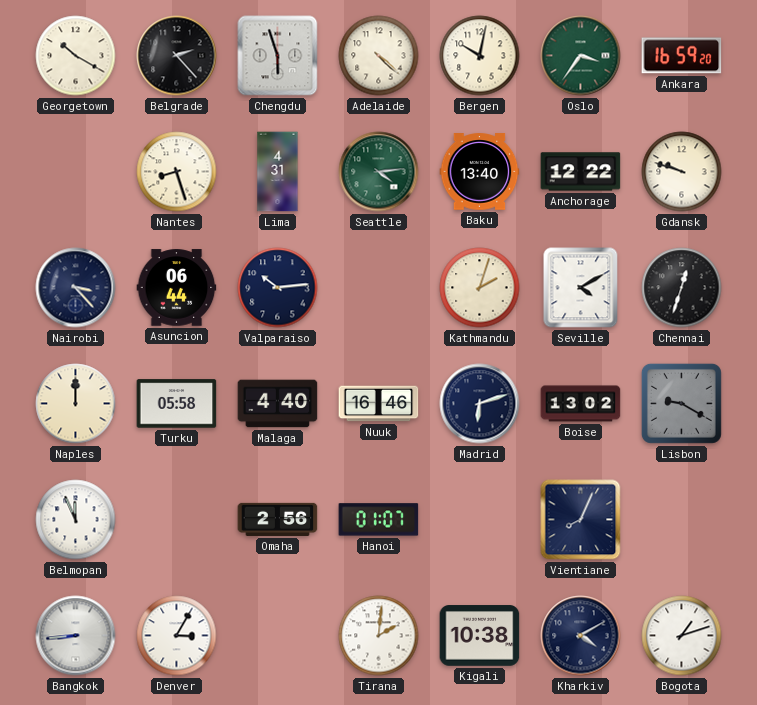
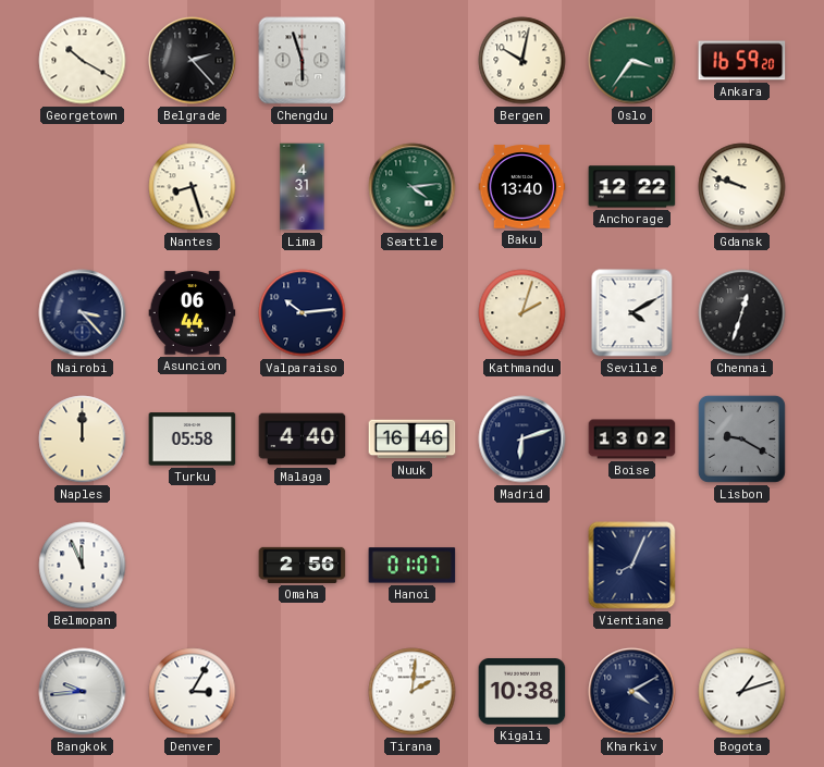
Adelaide: 4:22 -> none
Bangkok: 8:44 -> 9:44
